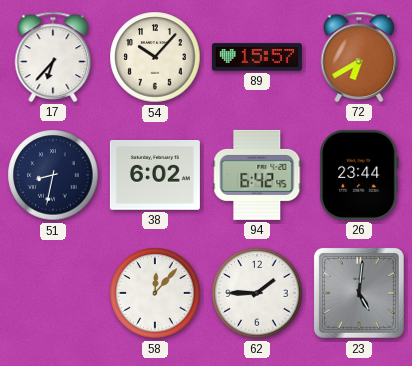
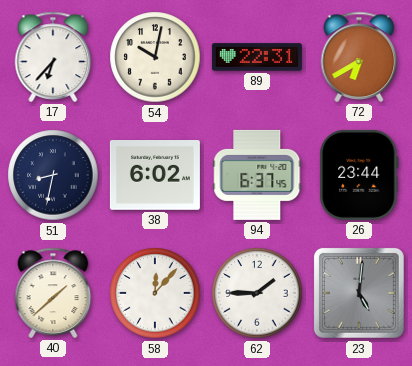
54: 10:07 -> 10:02
89: 15:57 -> 22:31
94: 6:42 -> 6:37
40: none -> 1:38
